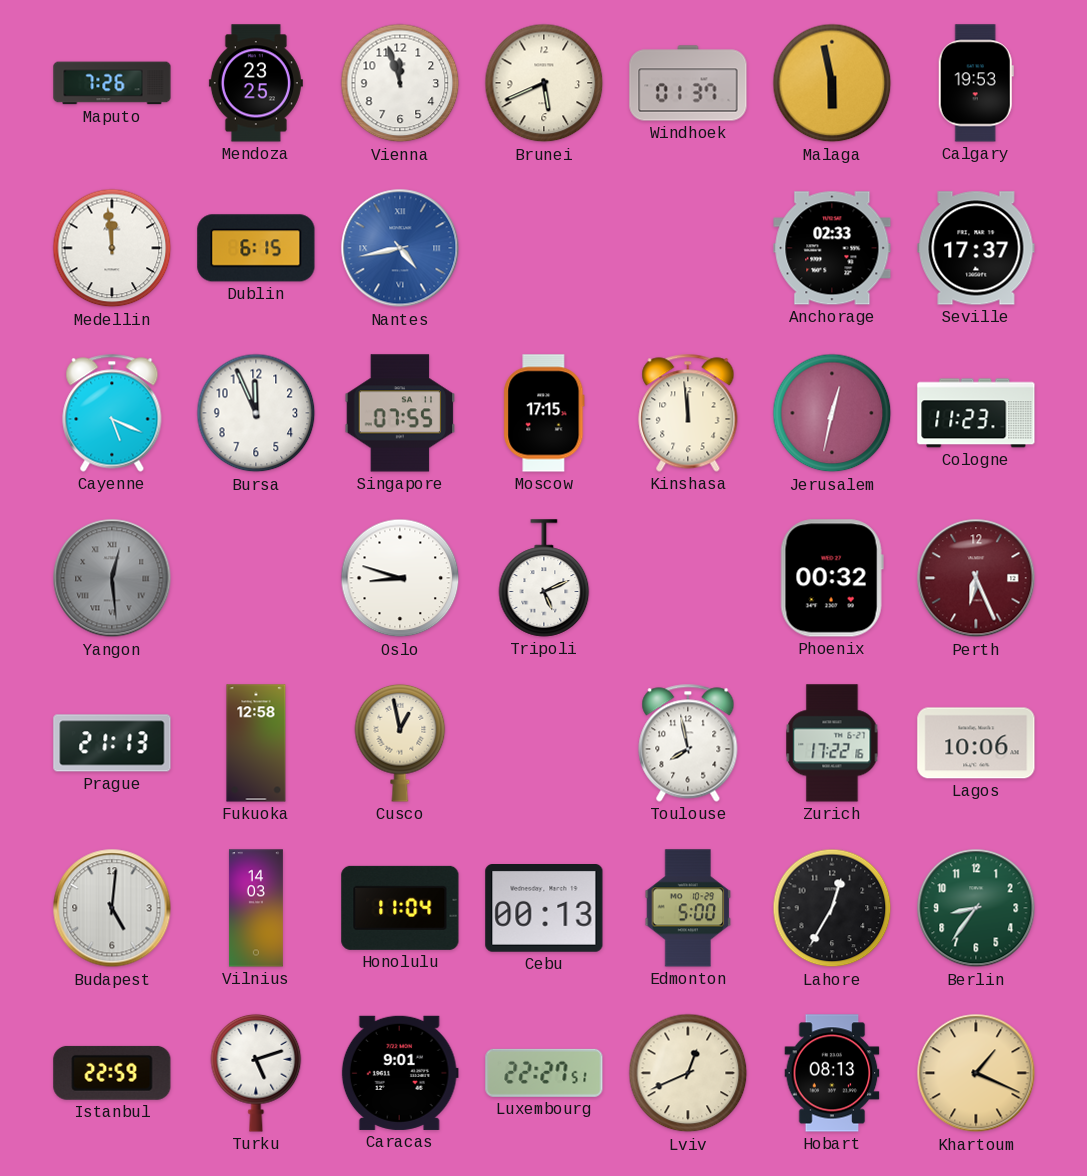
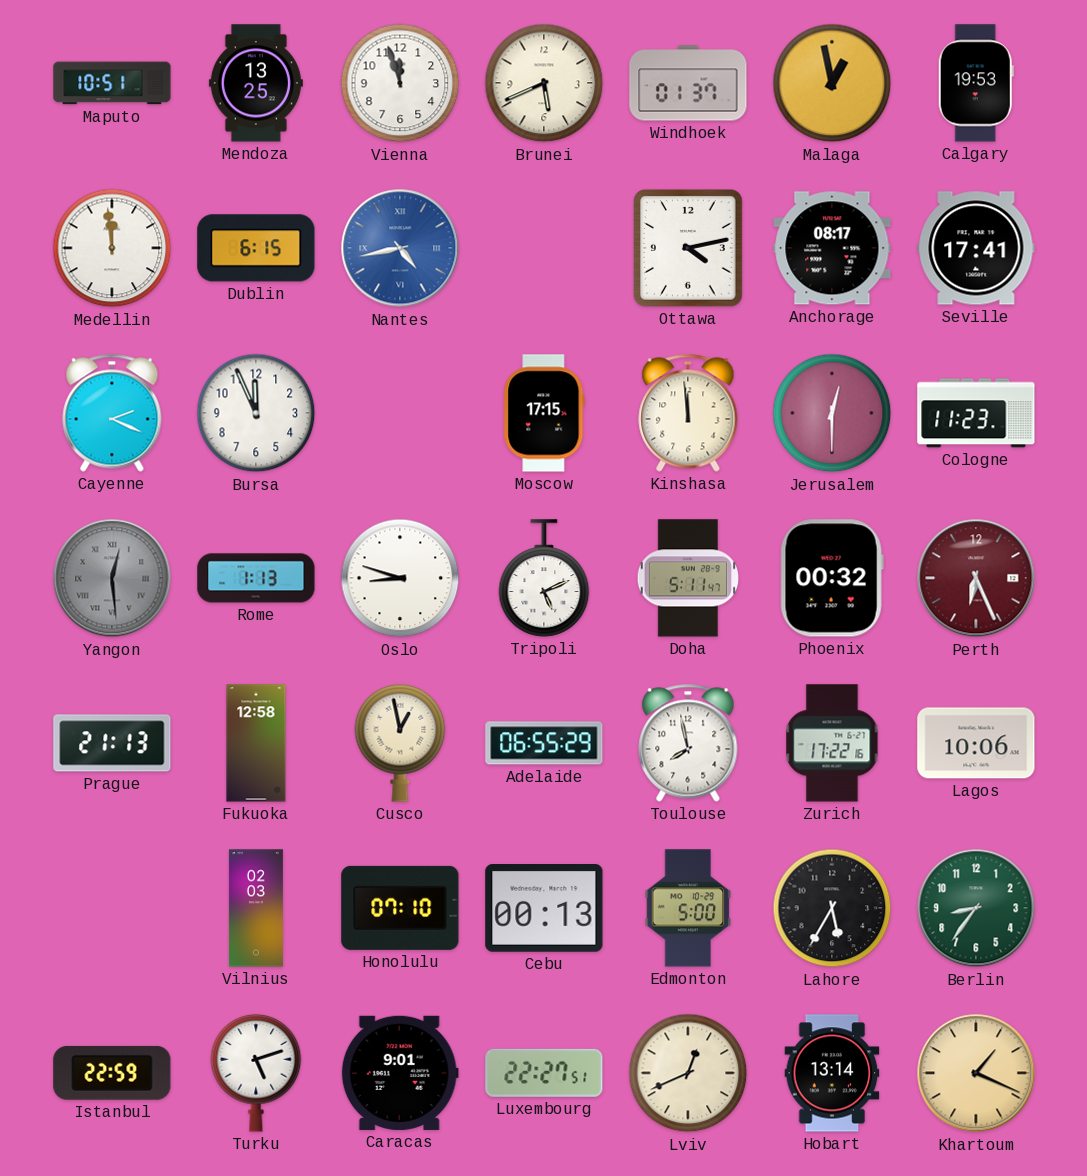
Maputo: 7:26 -> 10:51
Mendoza: 23:25 -> 13:25
Malaga: 5:58 -> 12:58
Ottawa: none -> 4:13
Anchorage: 02:33 -> 08:17
Seville: 17:37 -> 17:41
Cayenne: 5:19 -> 2:19
Singapore: 07:55 -> none
Jerusalem: 12:32 -> 12:30
Rome: none -> 1:13
Doha: none -> 5:11
Adelaide: none -> 06:55
Budapest: 5:01 -> none
Vilnius: 14:03 -> 02:03
Honolulu: 11:04 -> 07:10
Lahore: 12:35 -> 5:35
Hobart: 08:13 -> 13:14
